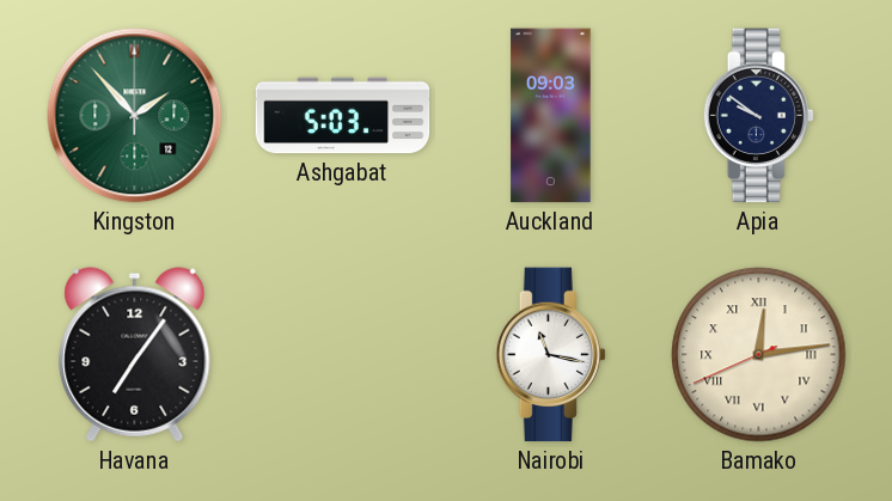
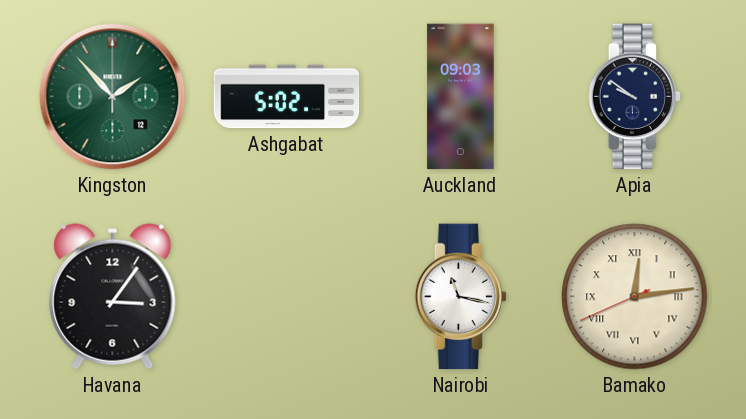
Ashgabat: 5:03 -> 5:02
Havana: 7:06 -> 3:06
